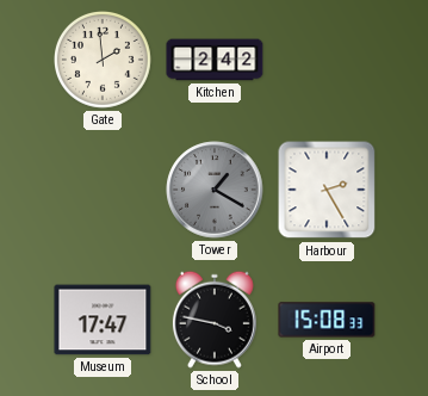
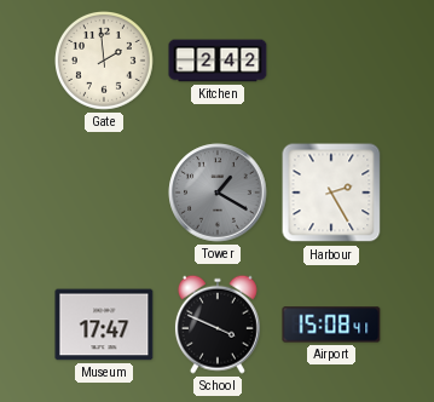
School: 3:47 -> 3:49
Airport: 15:08:33 -> 15:08:41
